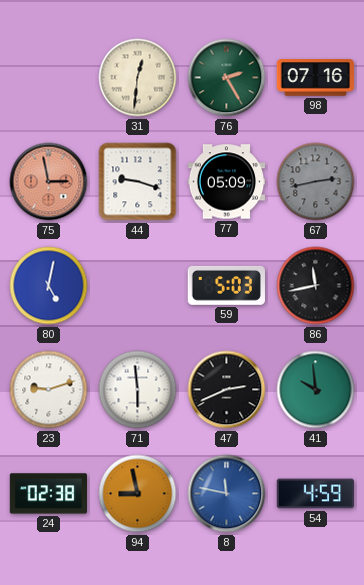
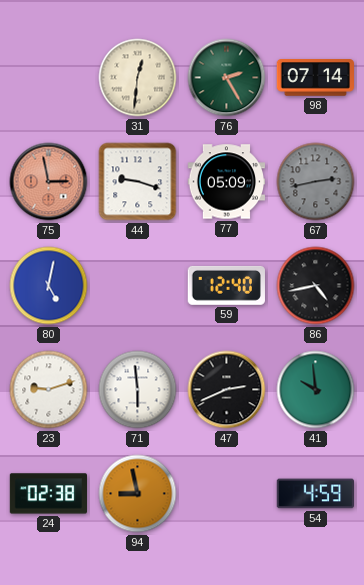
98: 07:16 -> 07:14
59: 5:03 -> 12:40
86: 11:43 -> 4:43
8: 11:47 -> none
